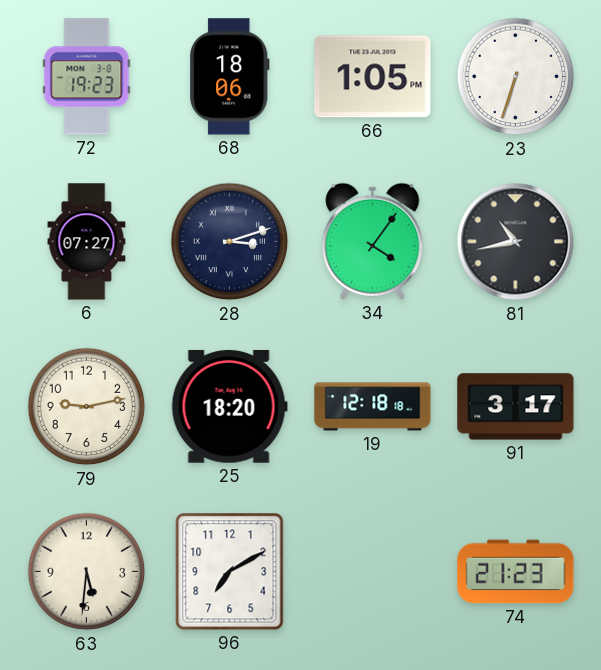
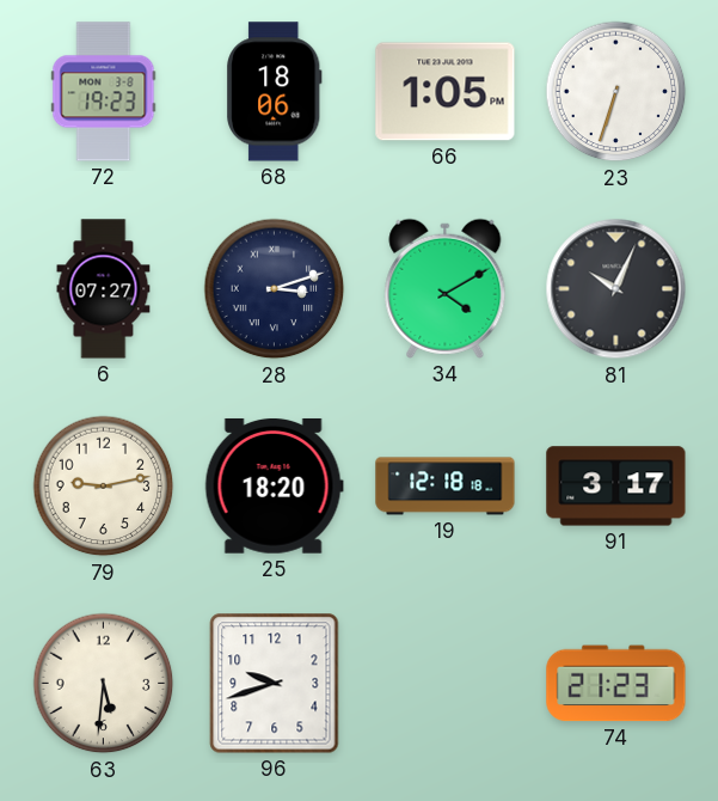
34: 4:06 -> 4:10
81: 10:43 -> 10:04
96: 7:10 -> 9:42
